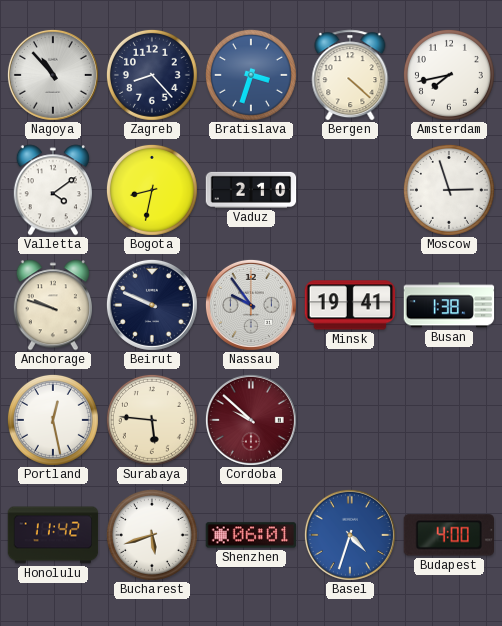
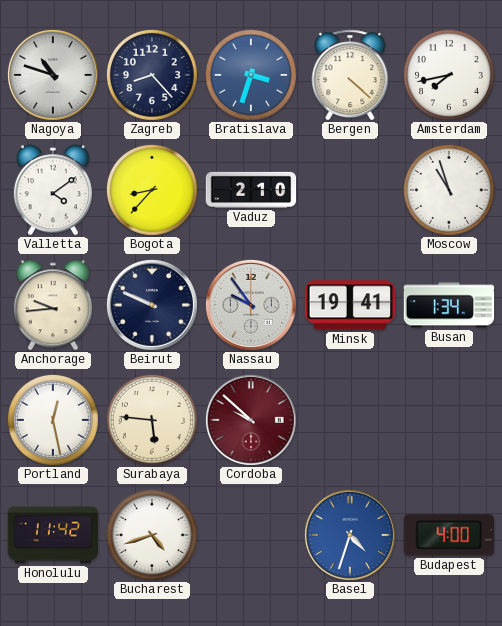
Nagoya: 10:53 -> 10:48
Bogota: 8:32 -> 8:37
Moscow: 2:57 -> 10:57
Anchorage: 9:48 -> 9:44
Busan: 1:38 -> 1:34
Bucharest: 5:42 -> 4:42
Shenzhen: 06:01 -> none
